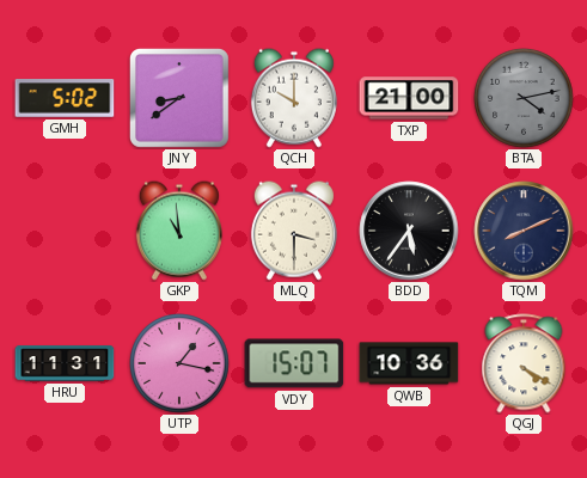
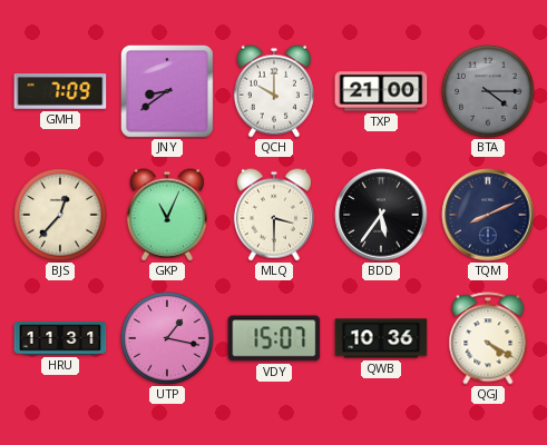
GMH: 5:02 -> 7:09
BTA: 4:13 -> 4:15
BJS: none -> 12:37
GKP: 10:59 -> 11:04
